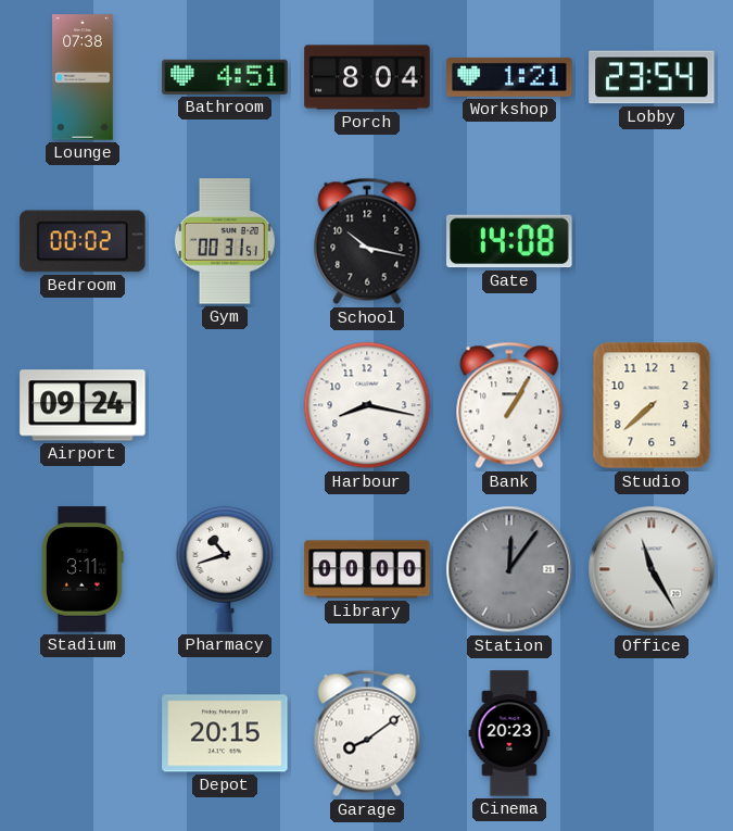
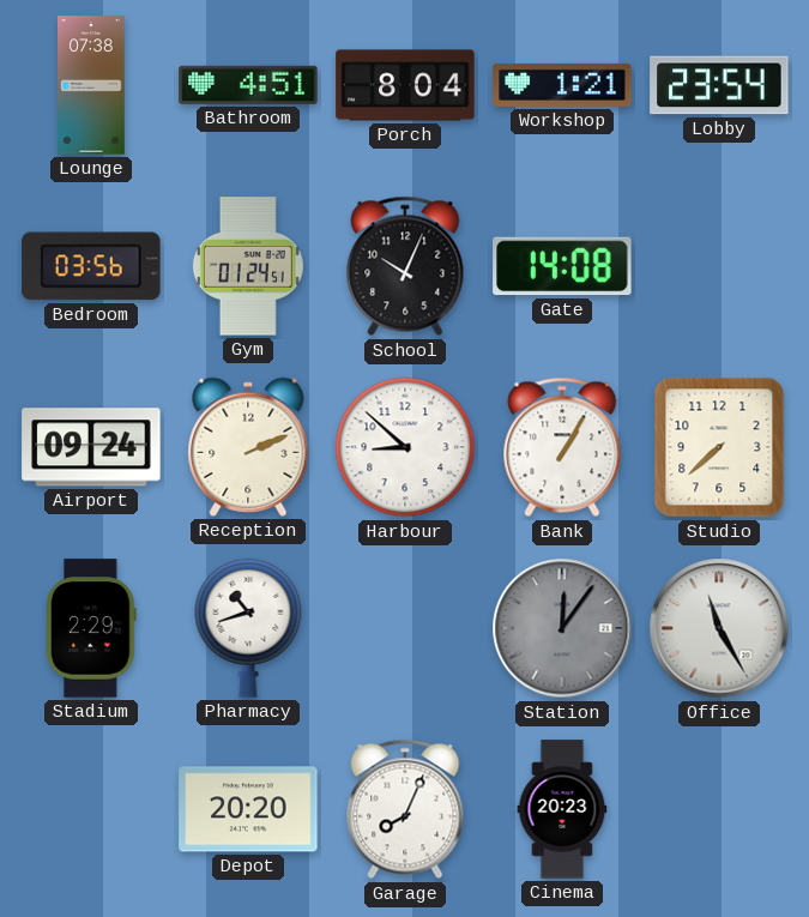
Bedroom: 00:02 -> 03:56
Gym: 00:31 -> 01:24
School: 10:17 -> 10:04
Reception: none -> 2:11
Harbour: 8:17 -> 8:52
Stadium: 3:11 -> 2:29
Library: 00:00 -> none
Depot: 20:15 -> 20:20
Garage: 8:09 -> 8:04
